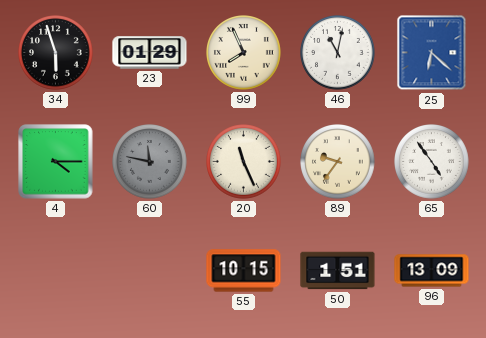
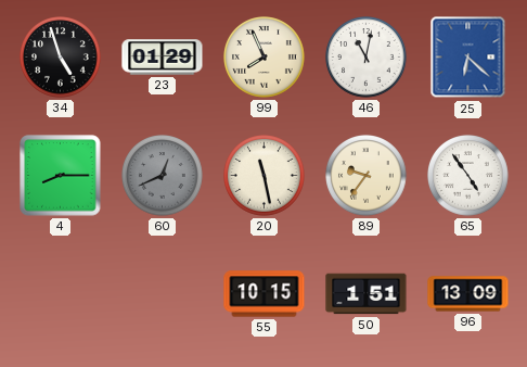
34: 5:57 -> 4:57
4: 4:15 -> 8:15
60: 11:47 -> 12:41
20: 11:26 -> 11:28
